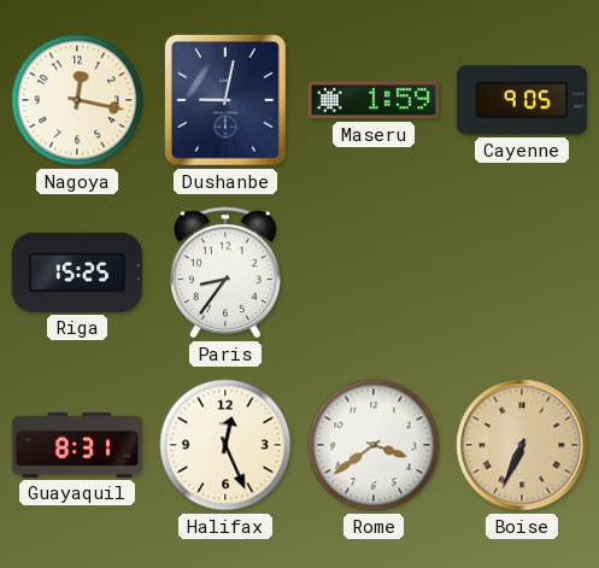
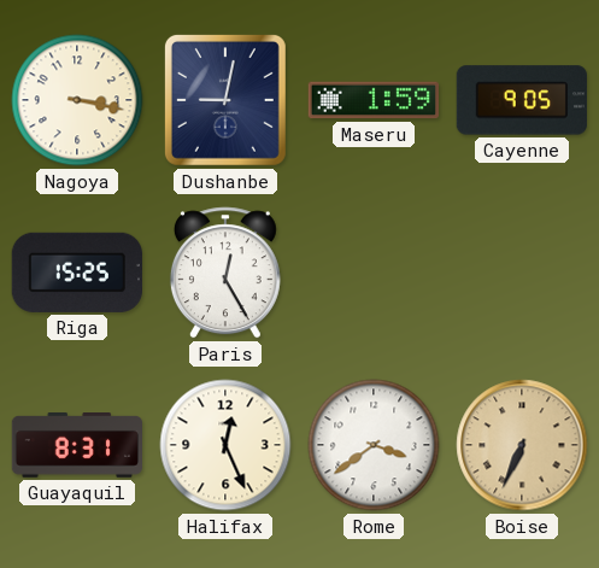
Nagoya: 12:17 -> 3:17
Paris: 8:36 -> 12:25
